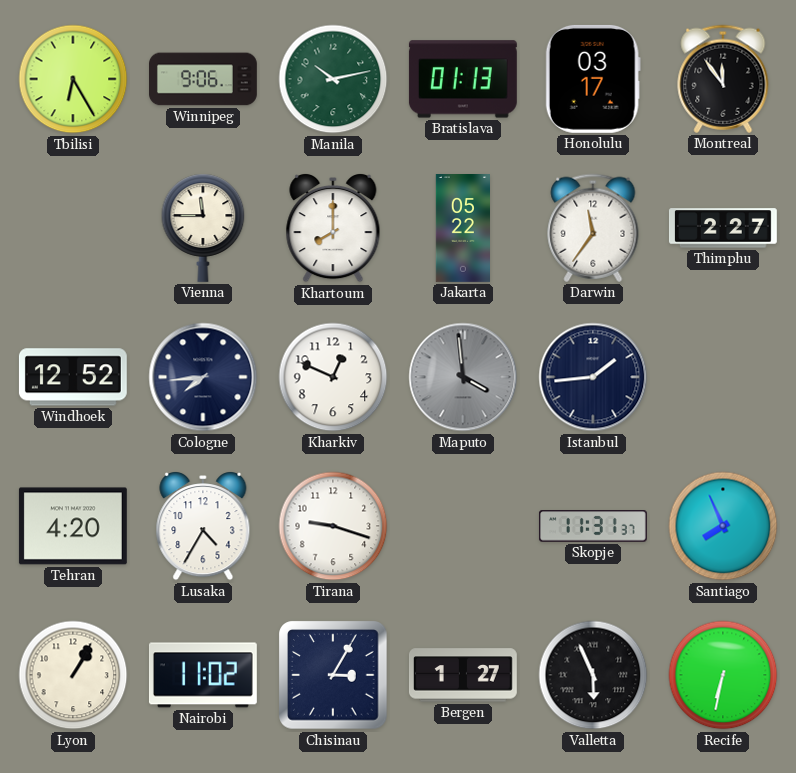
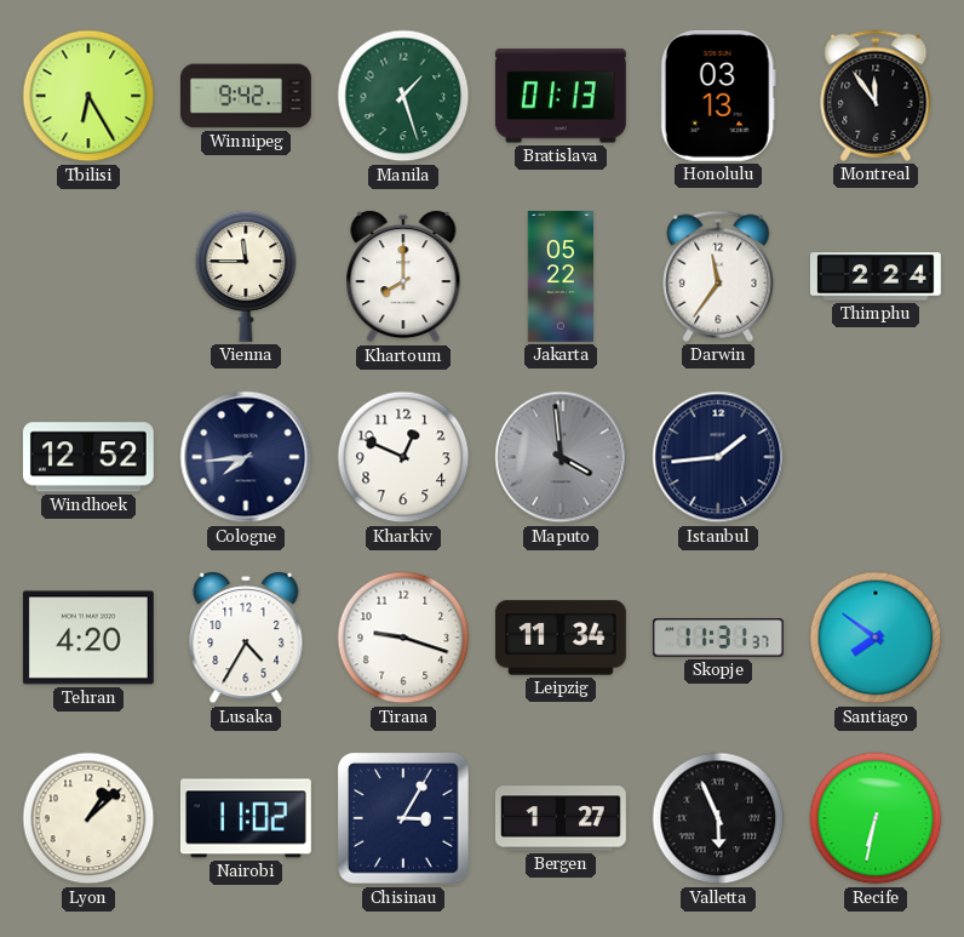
Winnipeg: 9:06 -> 9:42
Manila: 10:13 -> 1:27
Honolulu: 03:17 -> 03:13
Thimphu: 2:27 -> 2:24
Leipzig: none -> 11:34
Santiago: 7:56 -> 7:51
Lyon: 1:05 -> 1:08
